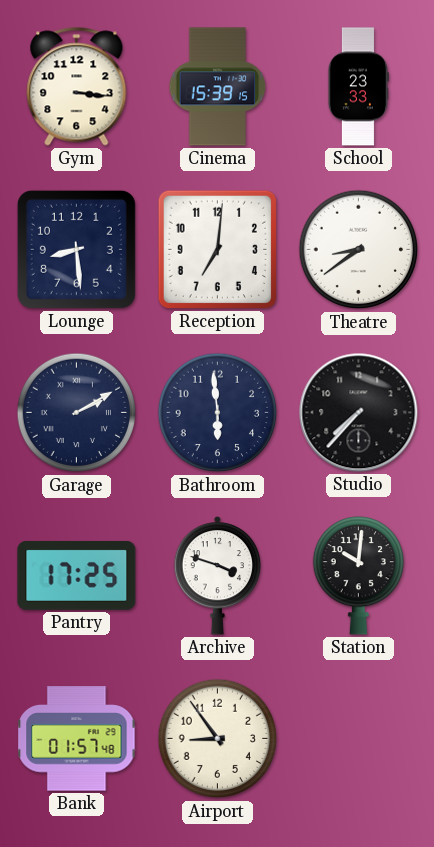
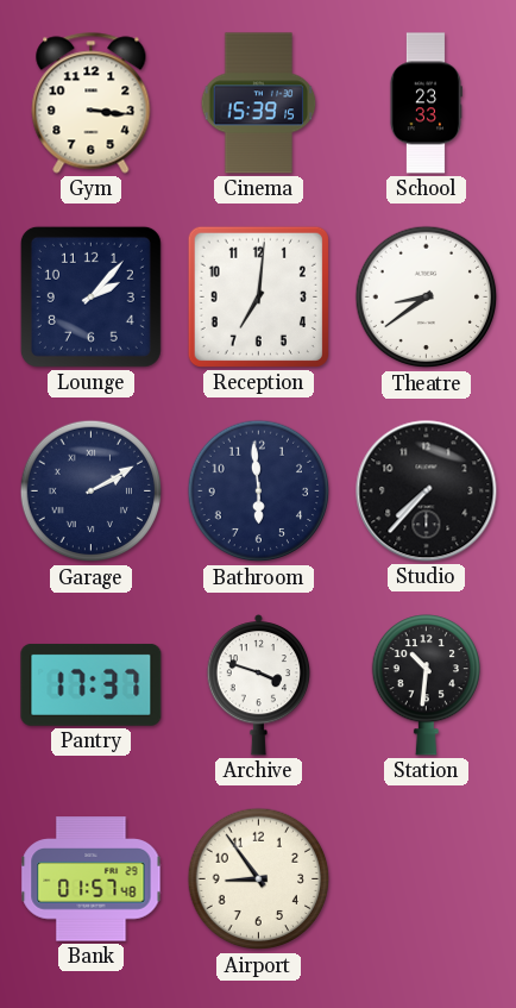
Lounge: 8:29 -> 2:07
Pantry: 17:25 -> 17:37
Station: 10:01 -> 10:31
